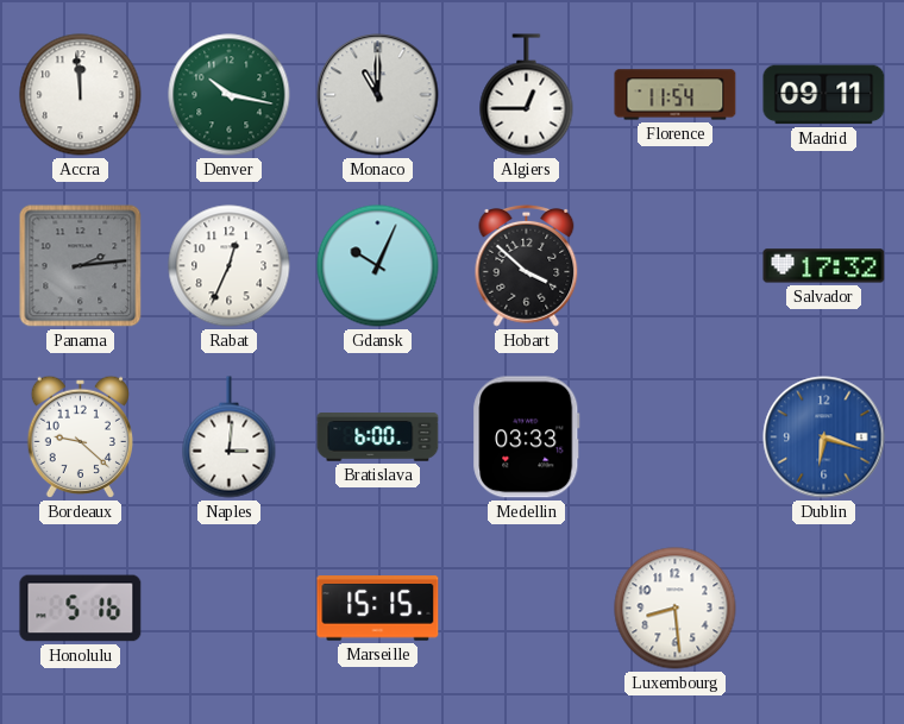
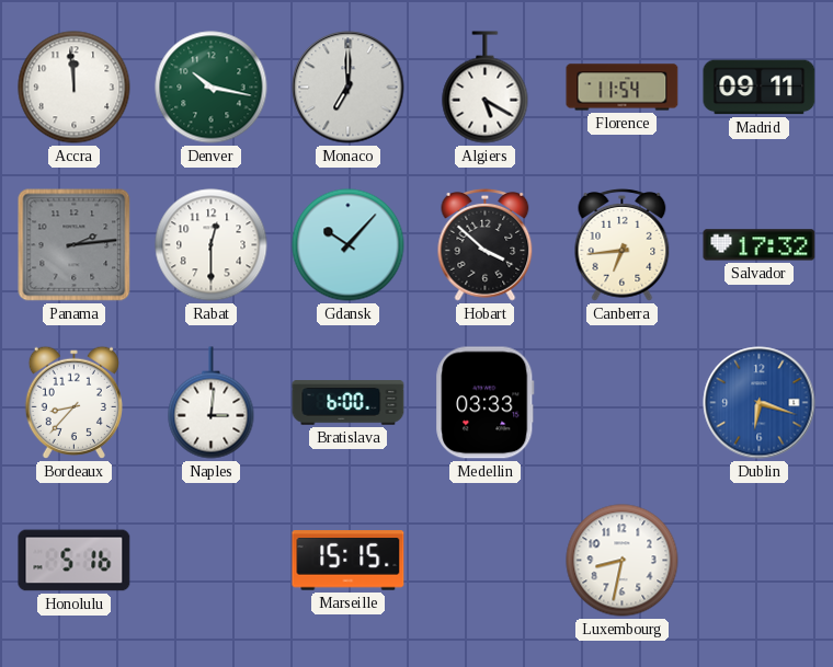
Monaco: 11:00 -> 7:00
Algiers: 12:45 -> 5:20
Rabat: 12:34 -> 12:30
Gdansk: 10:04 -> 10:07
Canberra: none -> 6:44
Bordeaux: 9:22 -> 8:37
Luxembourg: 8:29 -> 8:32
